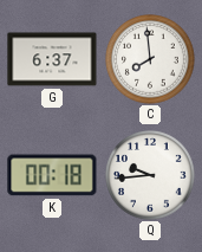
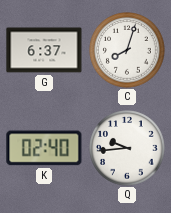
C: 7:59 -> 8:03
K: 00:18 -> 02:40
